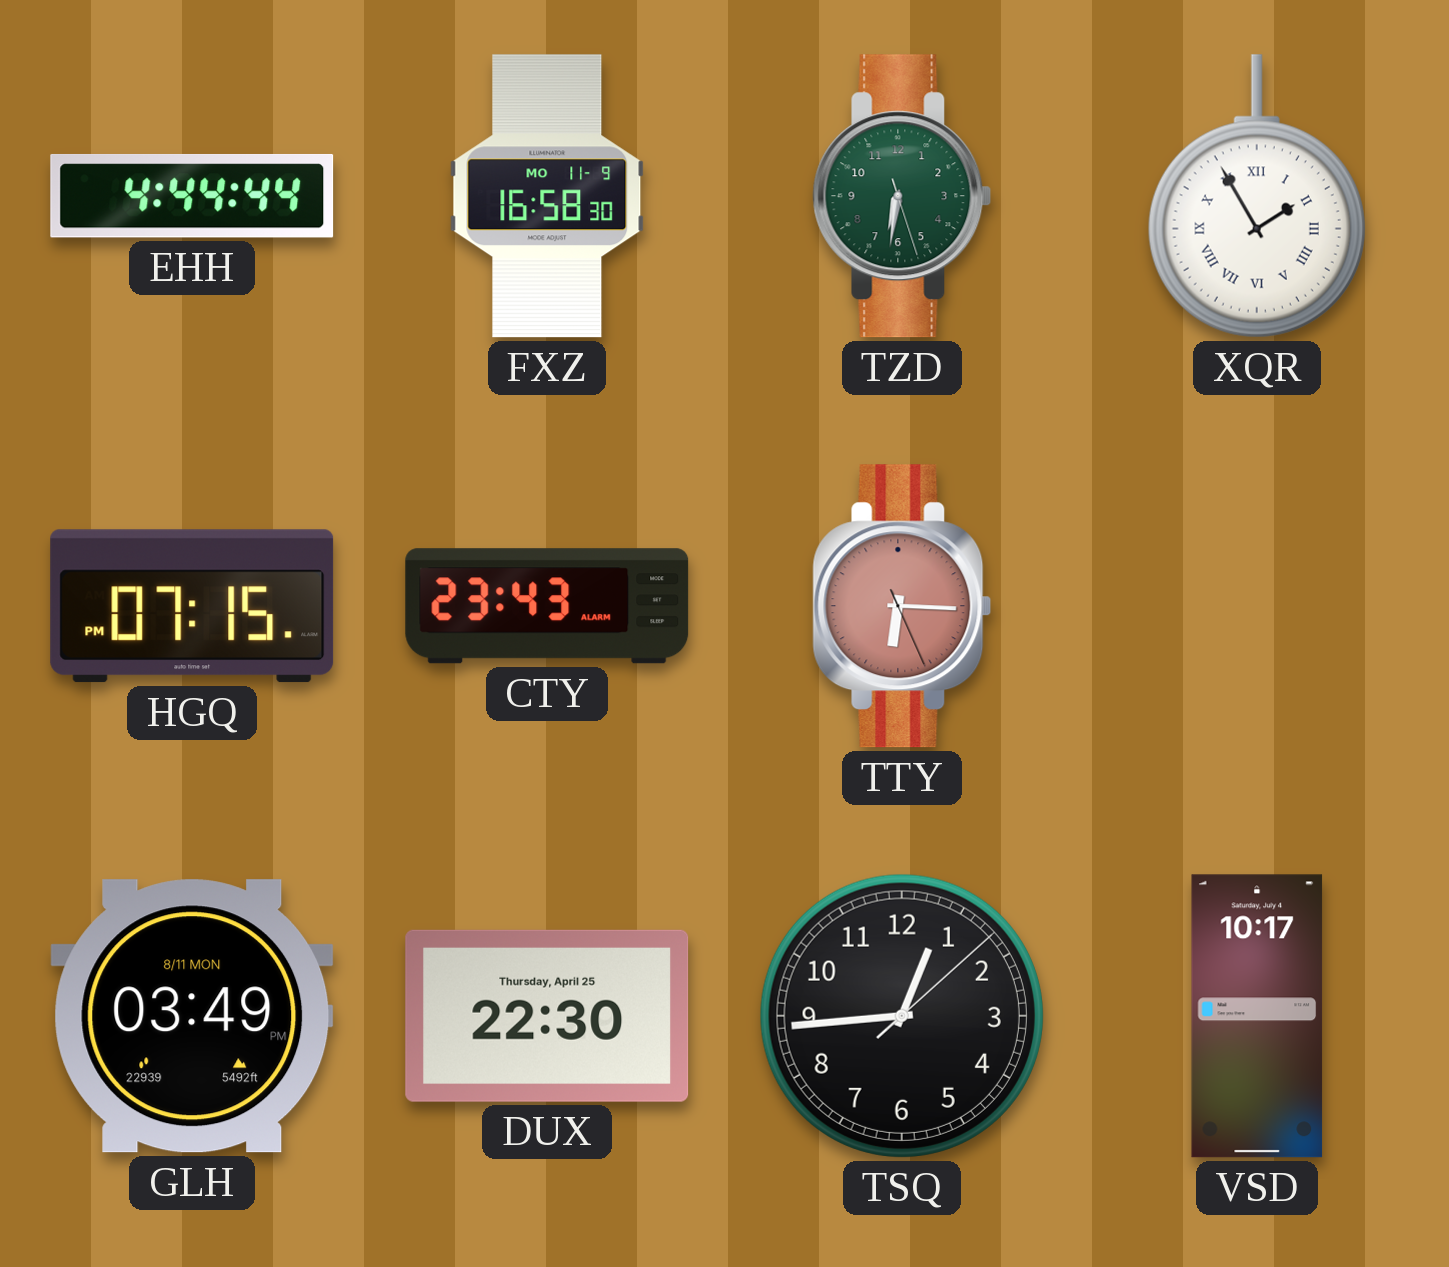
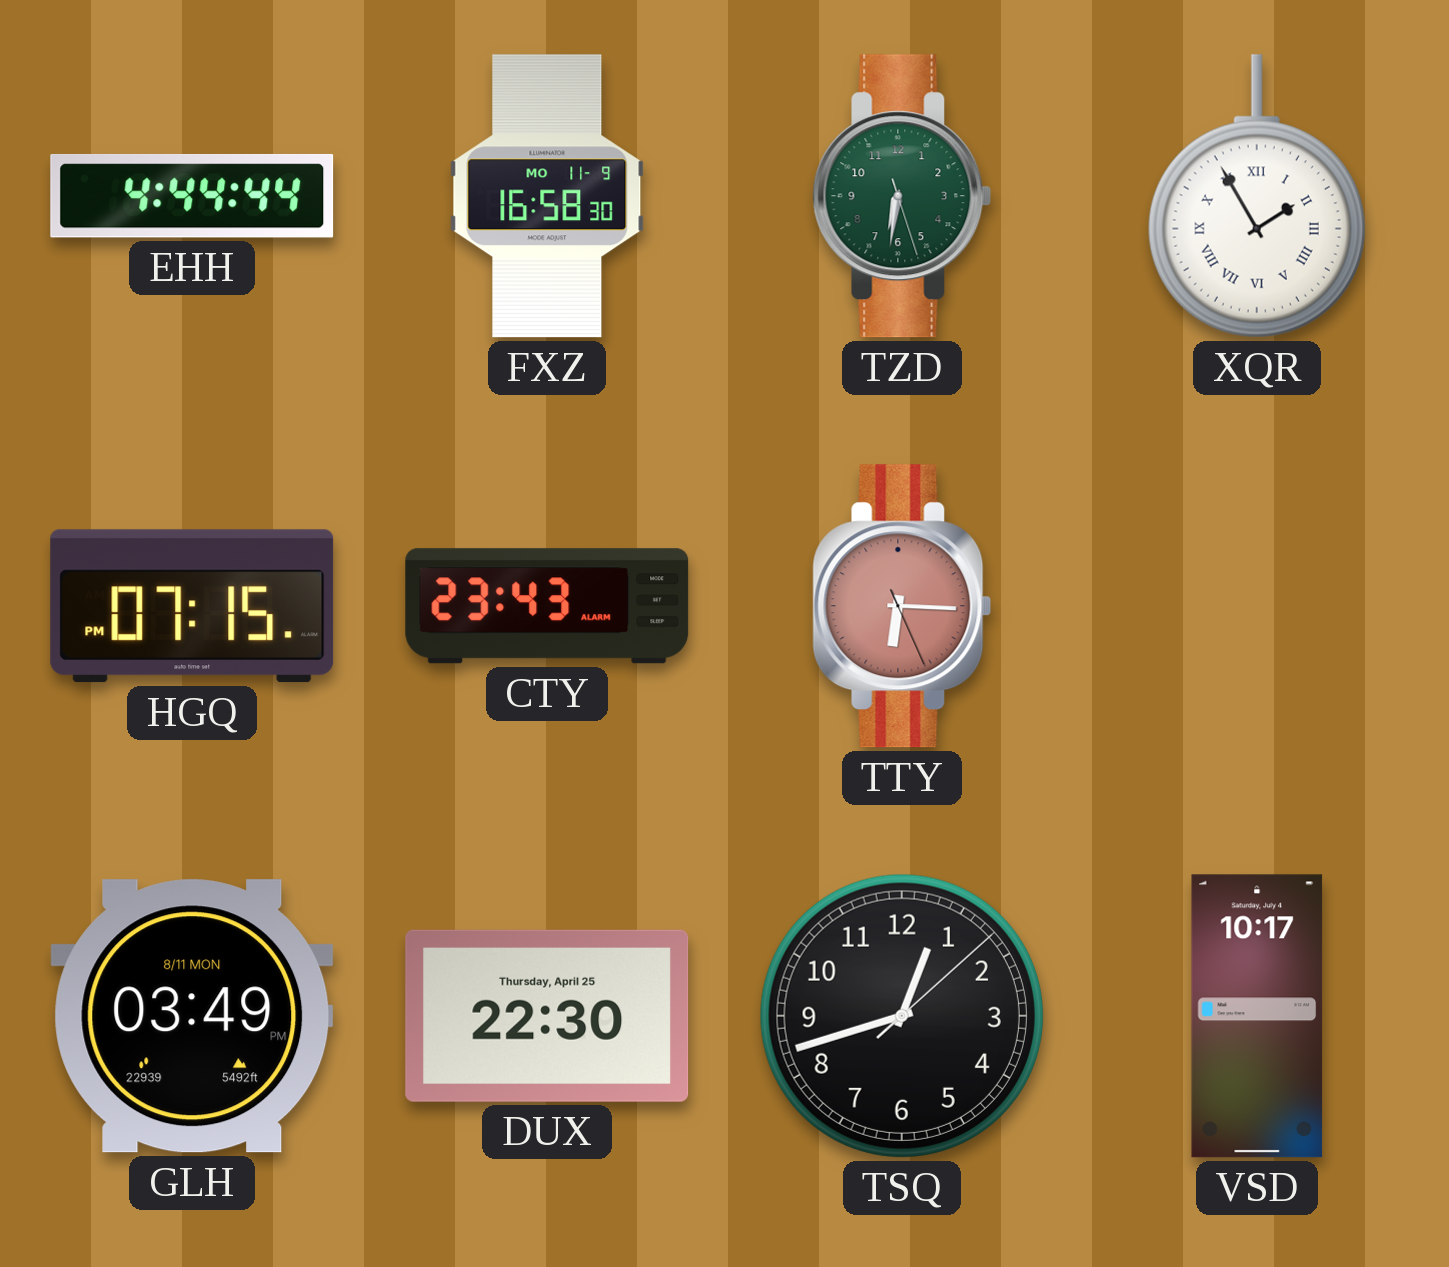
TSQ: 12:44 -> 12:42
